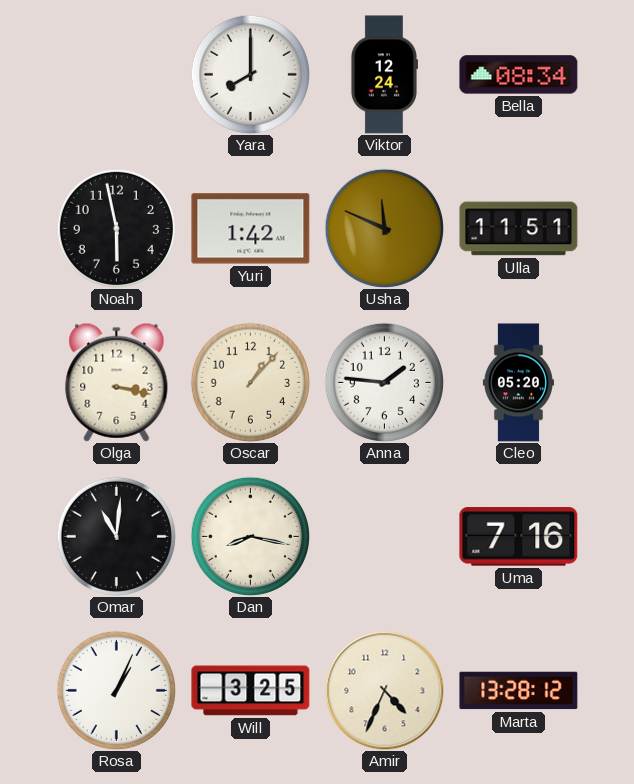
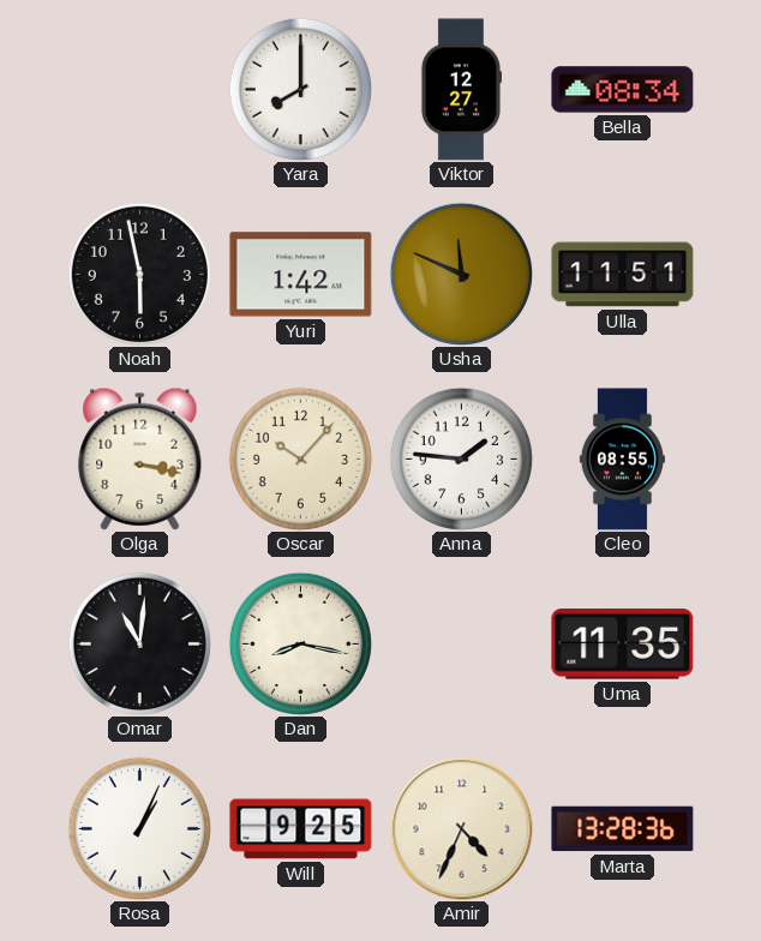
Viktor: 12:24 -> 12:27
Oscar: 1:07 -> 10:07
Cleo: 05:20 -> 08:55
Uma: 7:16 -> 11:35
Will: 3:25 -> 9:25
Marta: 13:28:12 -> 13:28:36
